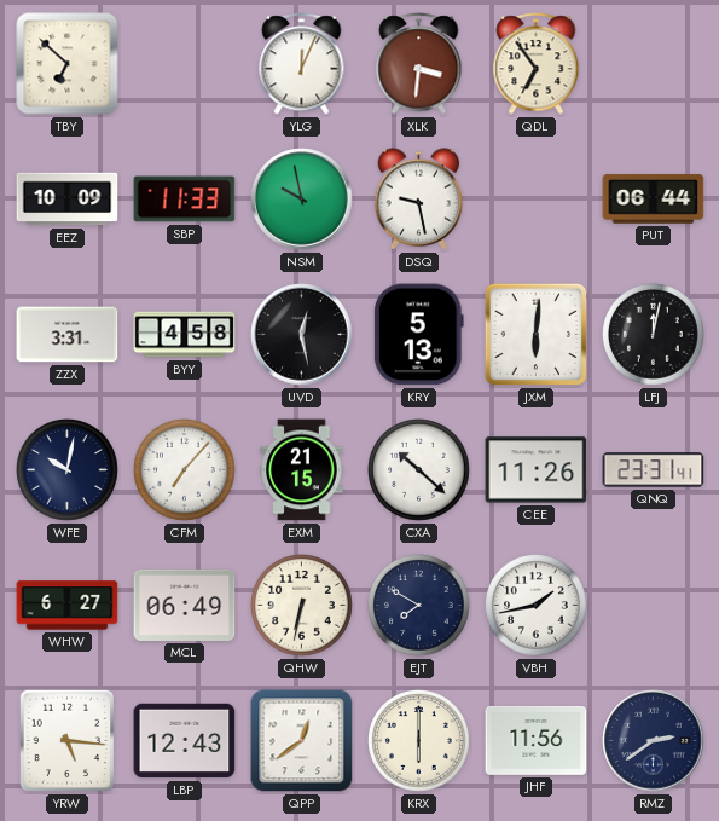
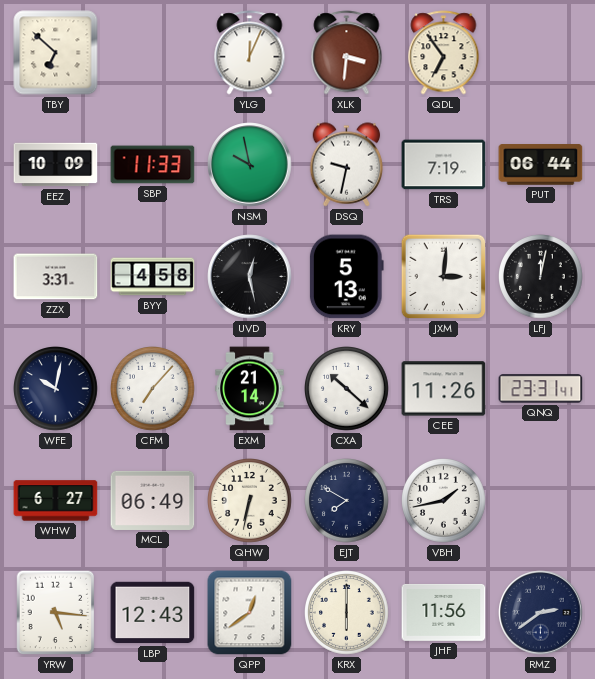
DSQ: 9:28 -> 9:32
TRS: none -> 7:19
JXM: 6:01 -> 3:01
EXM: 21:15 -> 21:14
